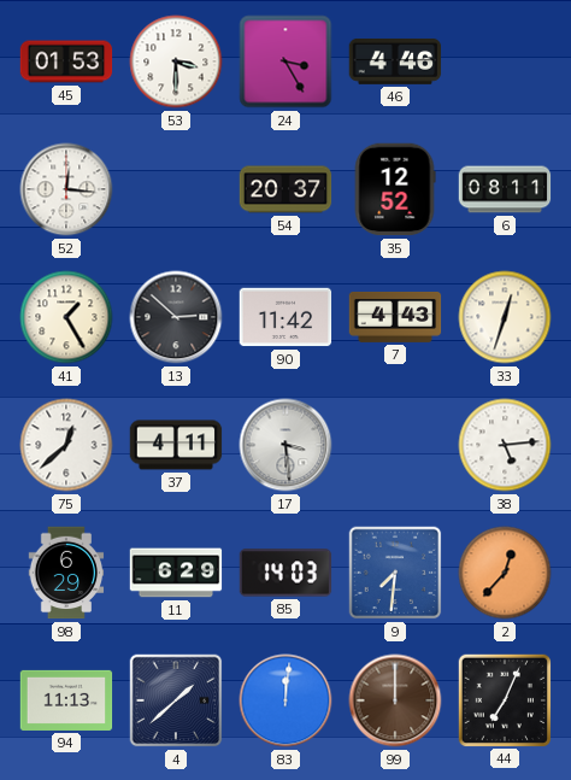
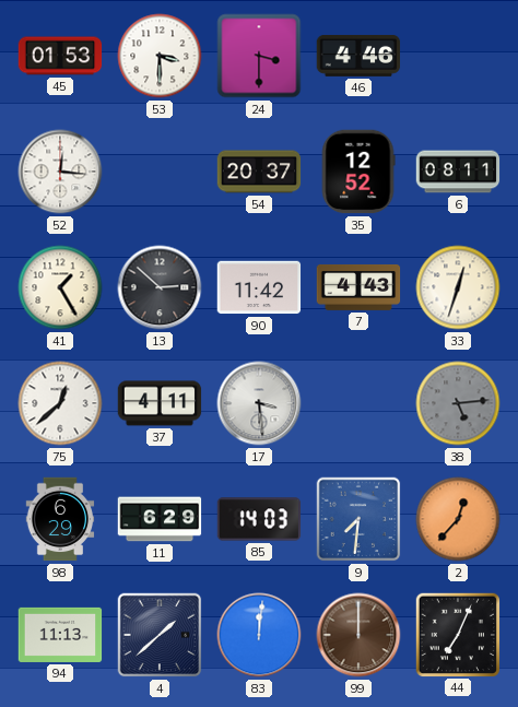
24: 3:25 -> 3:30
38 dial: white -> grey
